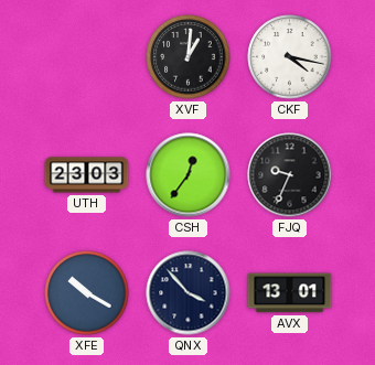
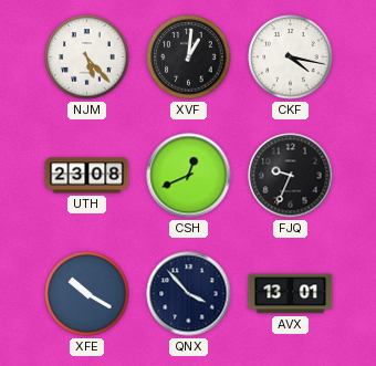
NJM: none -> 5:23
UTH: 23:03 -> 23:08
CSH: 12:36 -> 12:41
